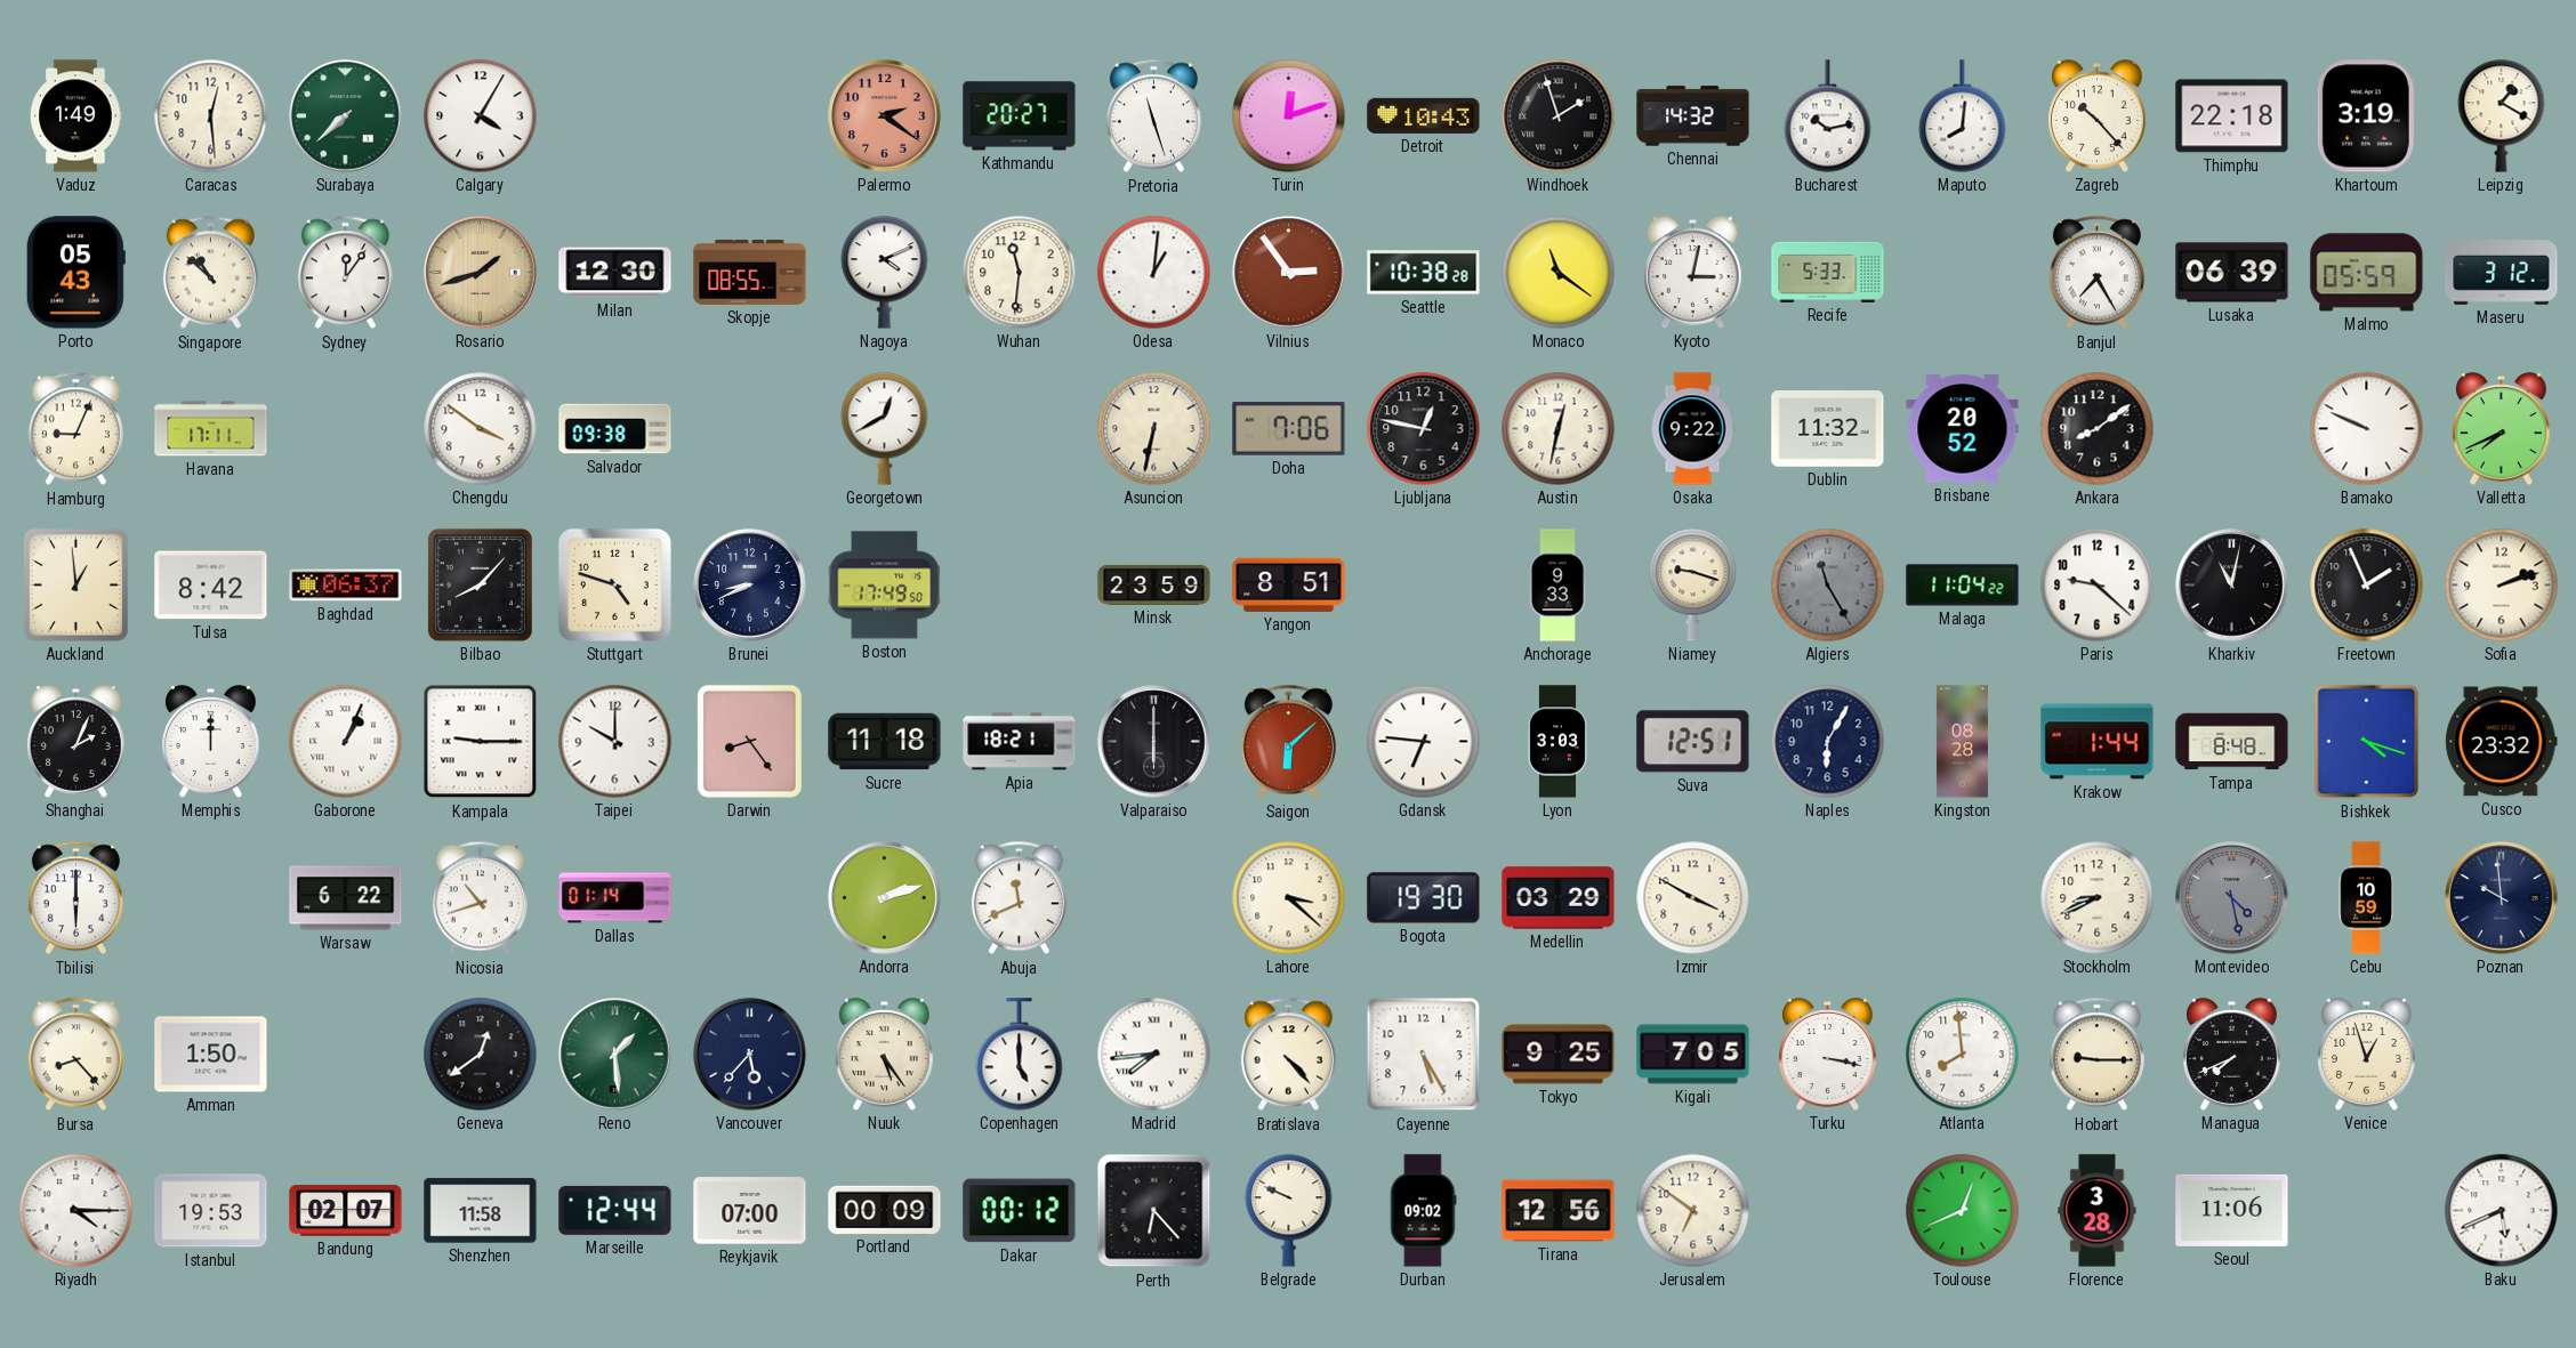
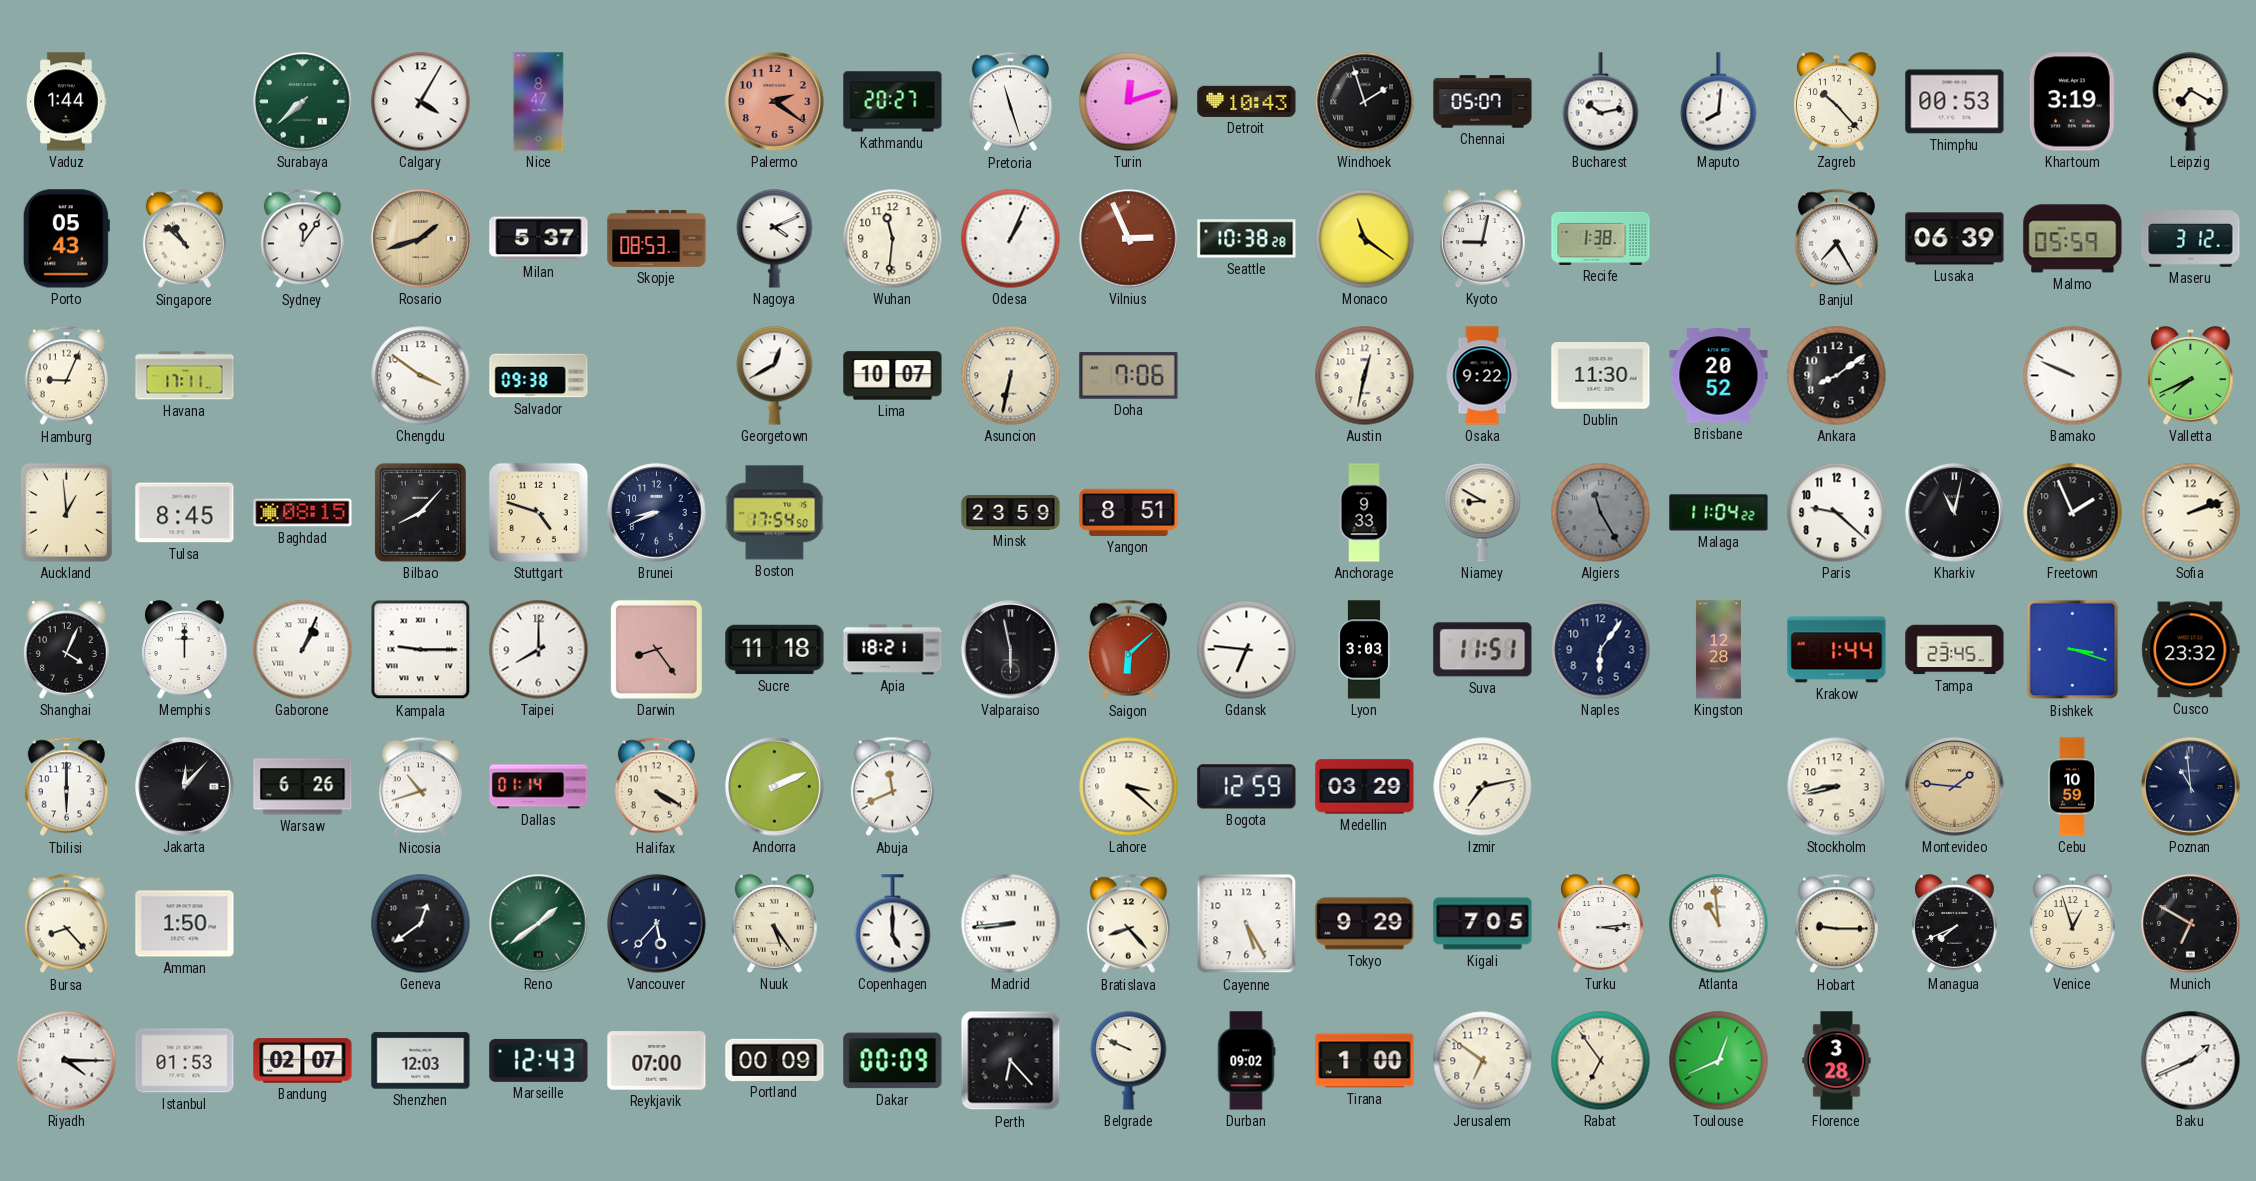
Vaduz: 1:49 -> 1:44
Caracas: 12:29 -> none
Nice: none -> 8:47
Chennai: 14:32 -> 05:07
Thimphu: 22:18 -> 00:53
Leipzig: 1:20 -> 7:20
Milan: 12:30 -> 5:37
Skopje: 08:55 -> 08:53
Odesa: 1:01 -> 1:04
Vilnius: 2:54 -> 2:56
Kyoto: 3:02 -> 9:02
Recife: 5:33 -> 1:38
Lima: none -> 10:07
Ljubljana: 12:47 -> none
Dublin: 11:32 -> 11:30
Tulsa: 8:42 -> 8:45
Baghdad: 06:37 -> 08:15
Boston: 17:49 -> 17:54
Niamey: 9:18 -> 8:50
Shanghai: 2:04 -> 4:04
Taipei: 10:00 -> 8:00
Valparaiso: 6:00 -> 5:58
Suva: 12:51 -> 11:51
Naples: 6:05 -> 6:06
Kingston: 08:28 -> 12:28
Tampa: 8:48 -> 23:45
Bishkek: 4:18 -> 3:18
Jakarta: none -> 12:07
Warsaw: 6:22 -> 6:26
Halifax: none -> 4:20
Andorra: 2:12 -> 2:11
Bogota: 19:30 -> 12:59
Izmir: 3:50 -> 7:13
Stockholm: 8:41 -> 8:43
Montevideo: 4:28 -> 1:46
Montevideo dial: grey -> champagne
Poznan: 9:59 -> 10:59
Reno: 1:29 -> 1:39
Madrid: 7:44 -> 8:44
Bratislava: 4:23 -> 8:23
Tokyo: 9:25 -> 9:29
Turku: 3:17 -> 3:14
Atlanta: 7:59 -> 10:59
Munich: none -> 6:50
Istanbul: 19:53 -> 01:53
Shenzhen: 11:58 -> 12:03
Marseille: 12:44 -> 12:43
Dakar: 00:12 -> 00:09
Tirana: 12:56 -> 1:00
Rabat: none -> 6:54
Seoul: 11:06 -> none
Baku: 5:41 -> 1:41
